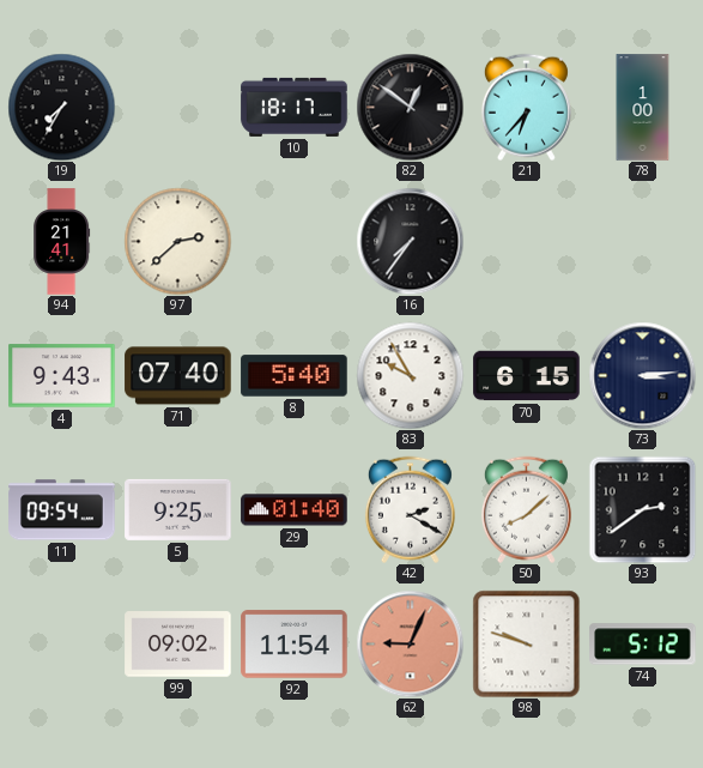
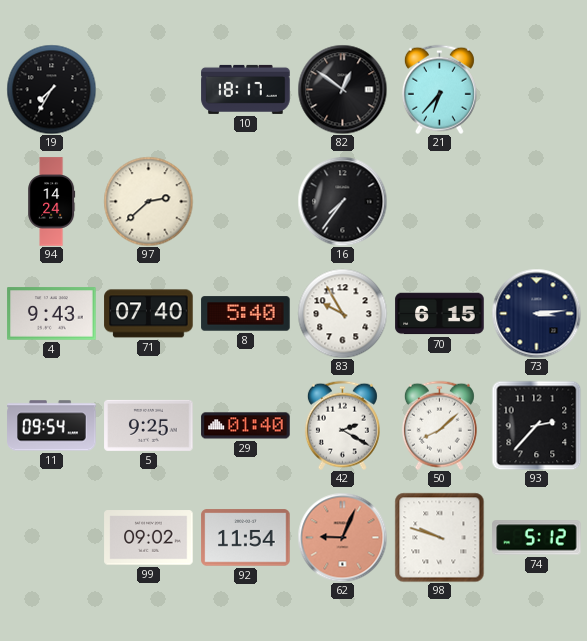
78: 1:00 -> none
94: 21:41 -> 14:24
93: 2:39 -> 2:37
